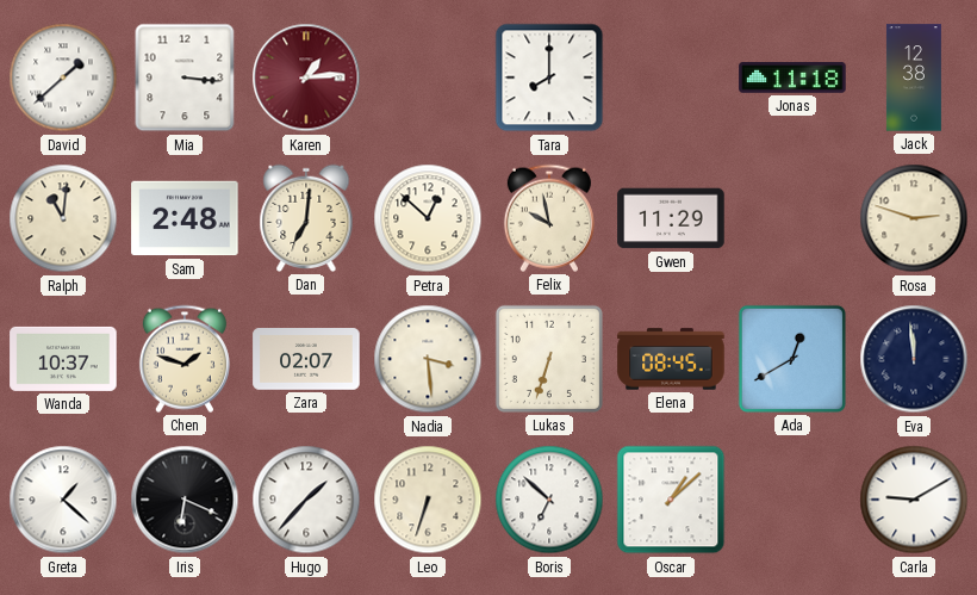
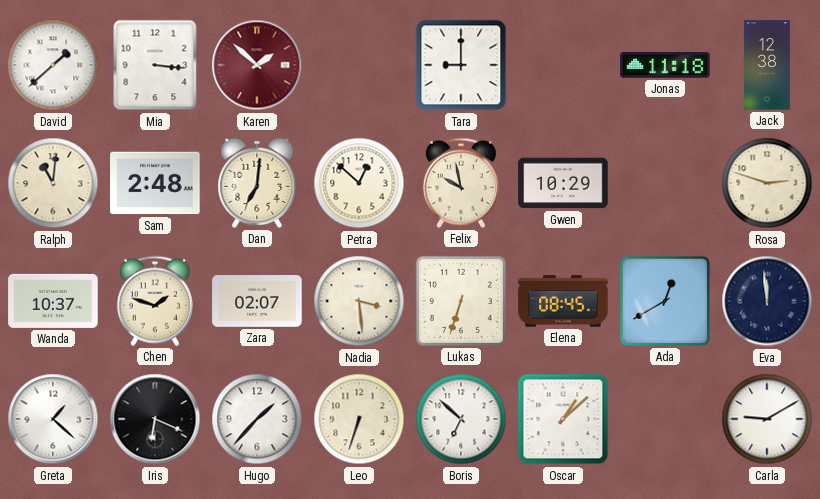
Karen: 1:14 -> 1:52
Tara: 8:00 -> 9:00
Gwen: 11:29 -> 10:29
